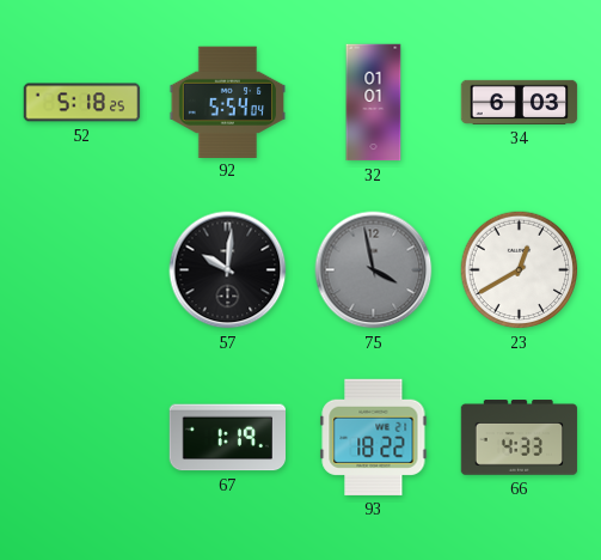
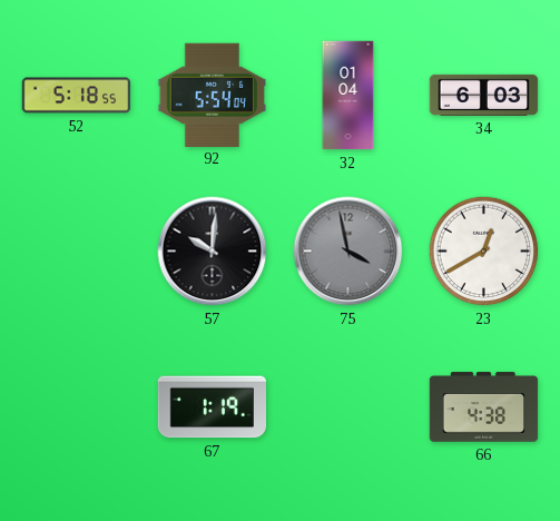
52: 5:18:25 -> 5:18:55
32: 01:01 -> 01:04
93: 18:22 -> none
66: 4:33 -> 4:38
